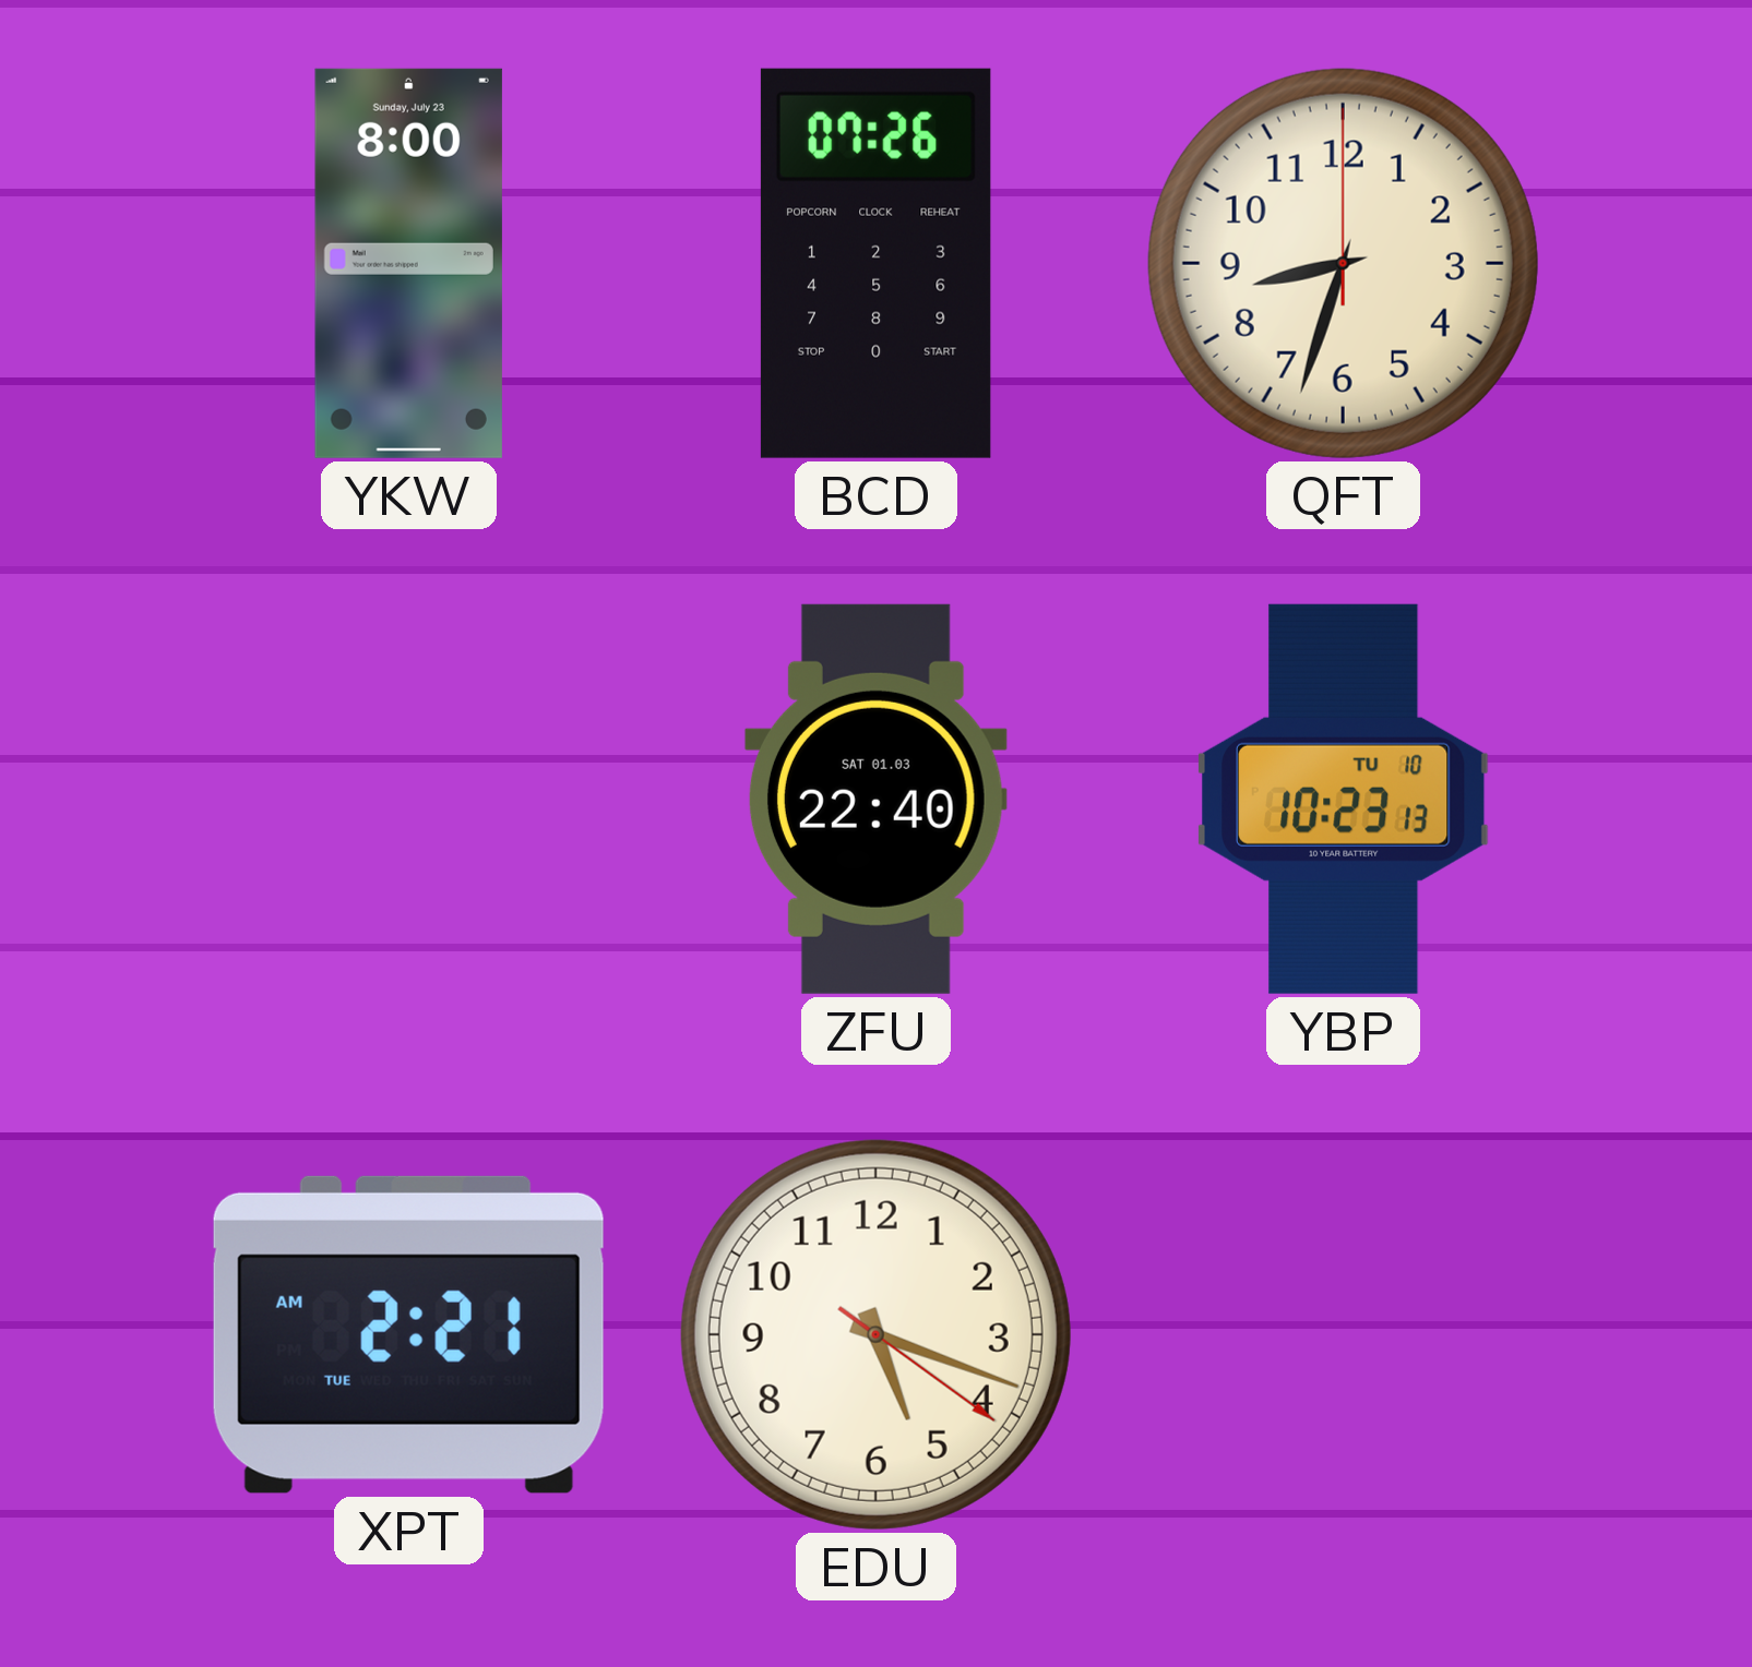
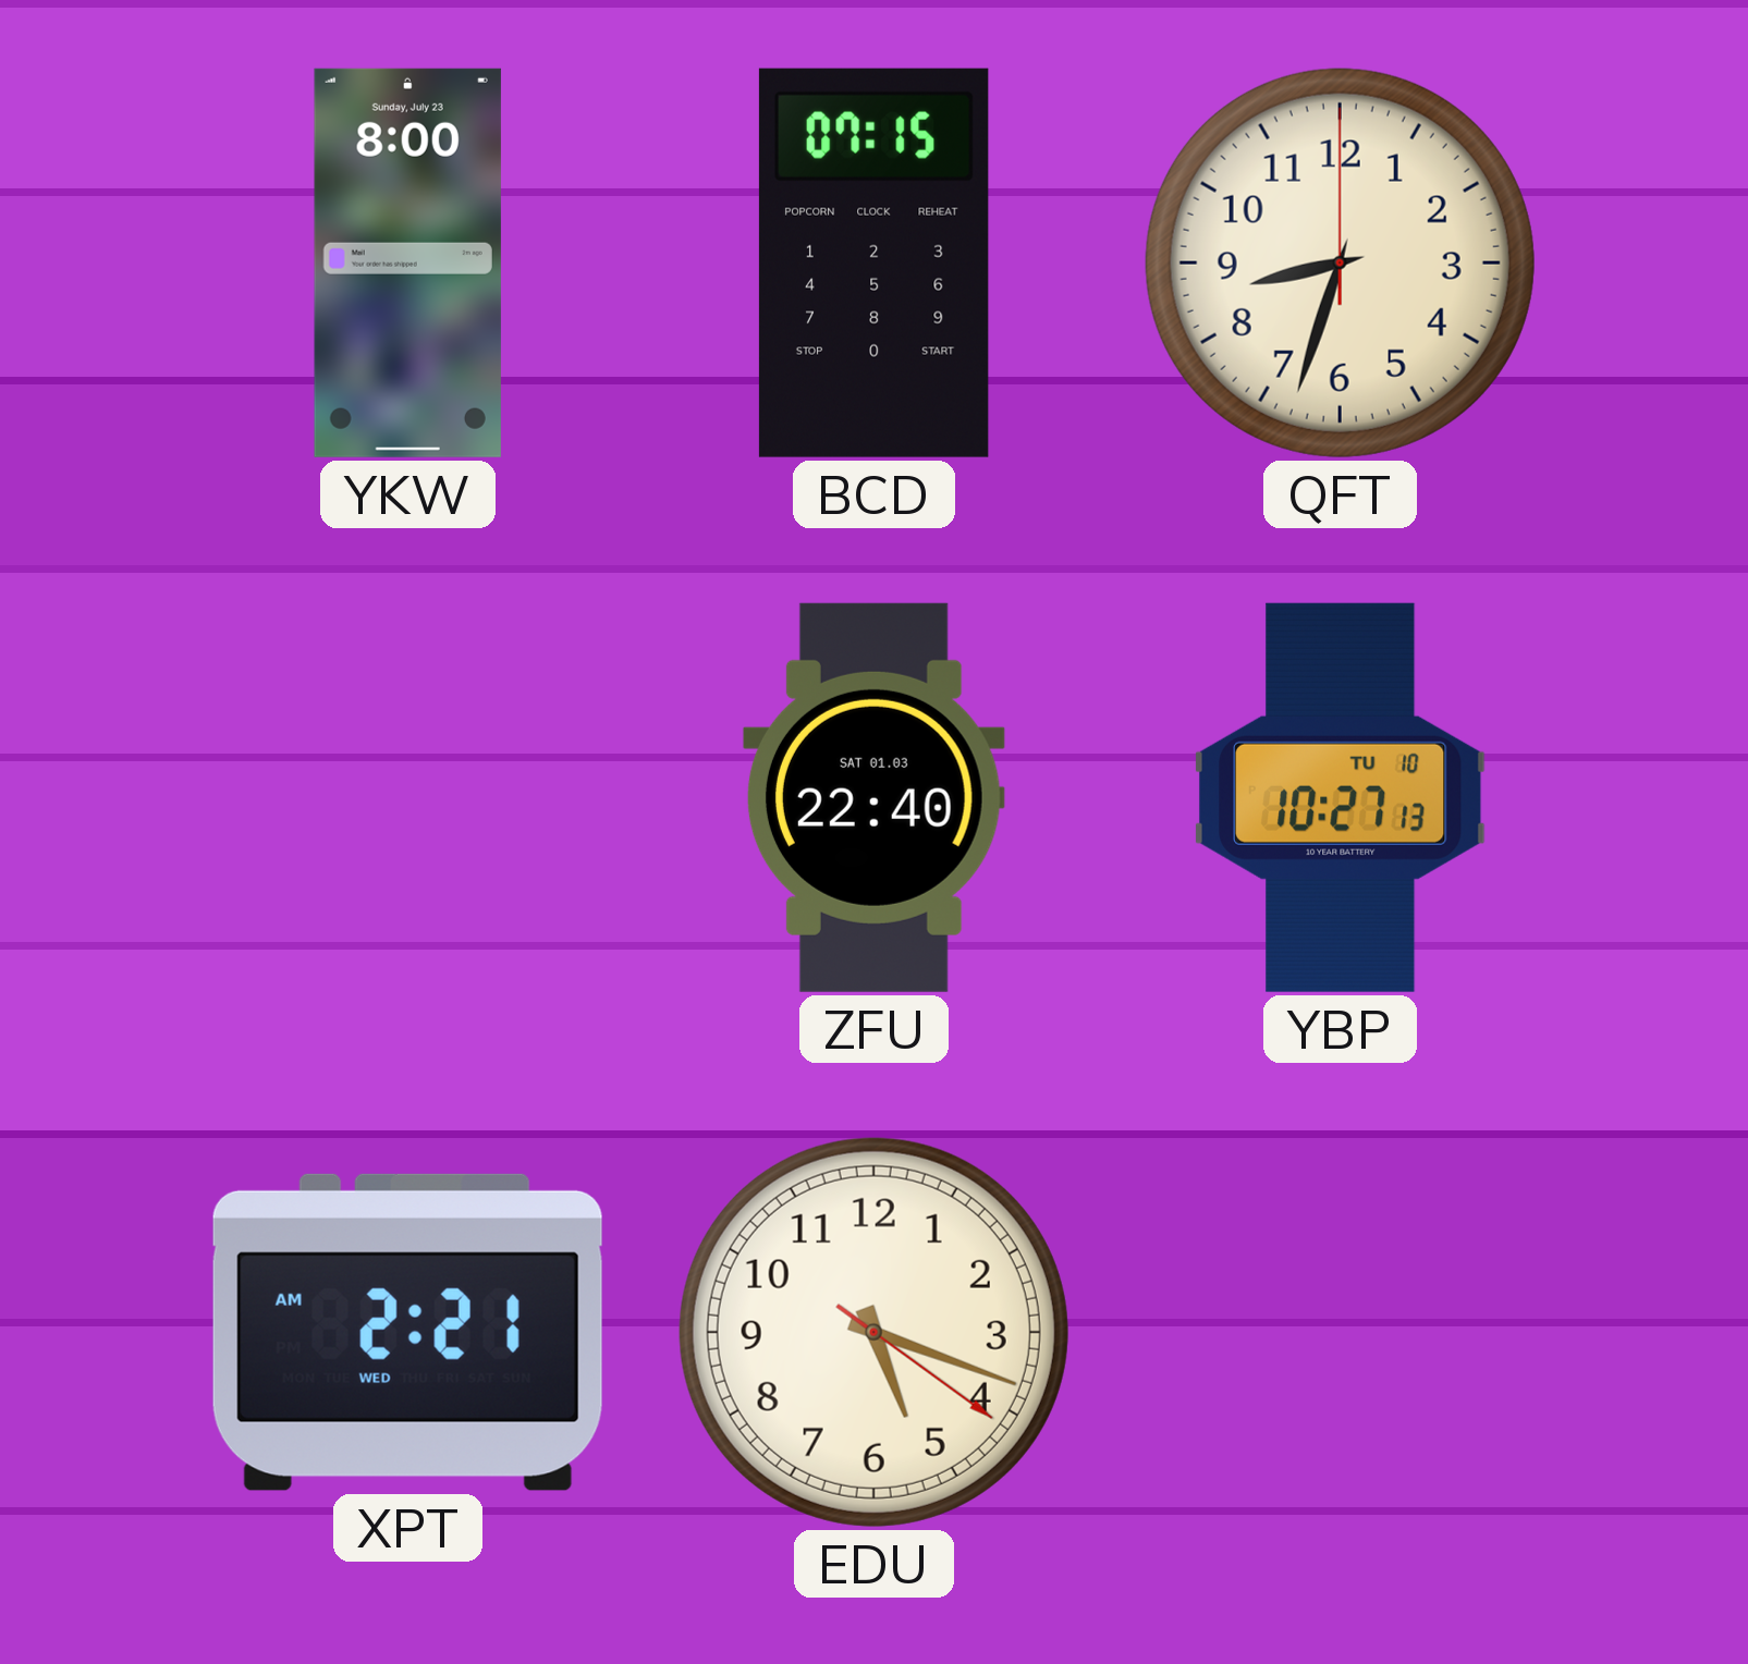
BCD: 07:26 -> 07:15
YBP: 10:23 -> 10:27
XPT date: TUE -> WED
